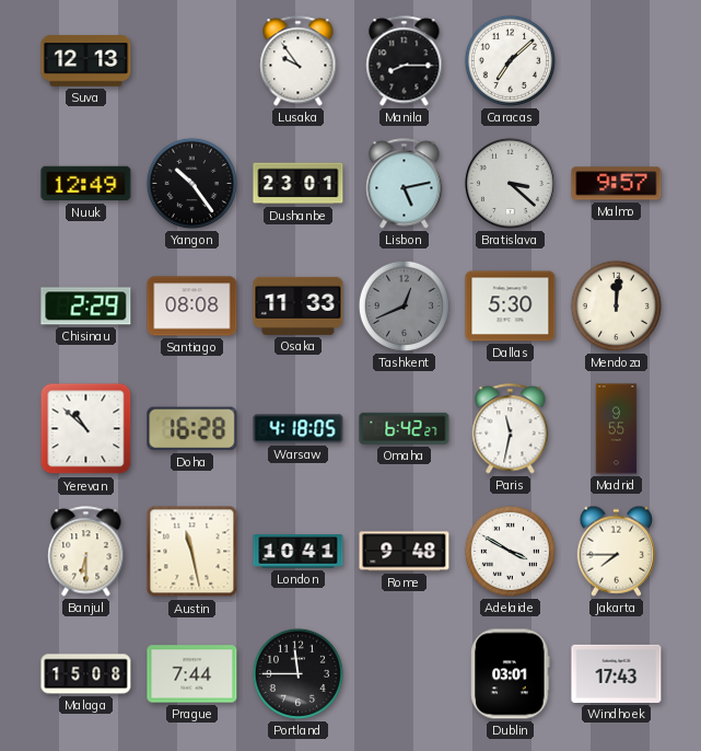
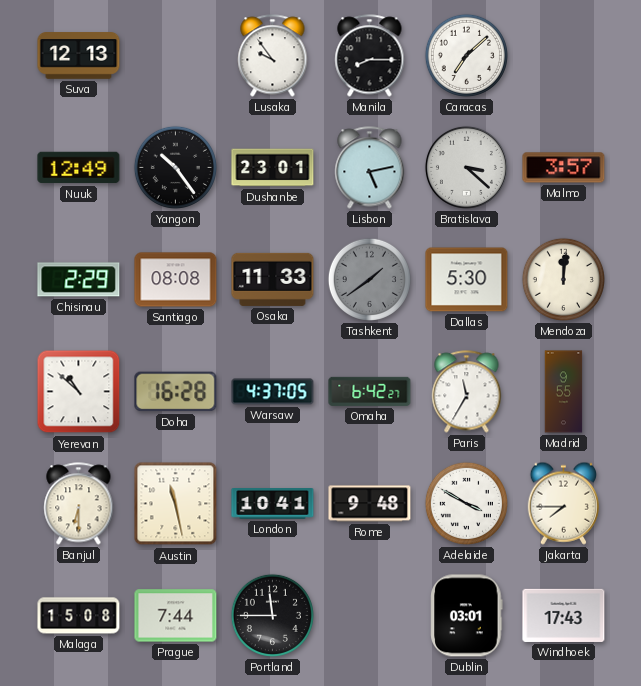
Malmo: 9:57 -> 3:57
Tashkent: 12:41 -> 1:39
Warsaw: 4:18 -> 4:37
Paris: 11:32 -> 11:35
